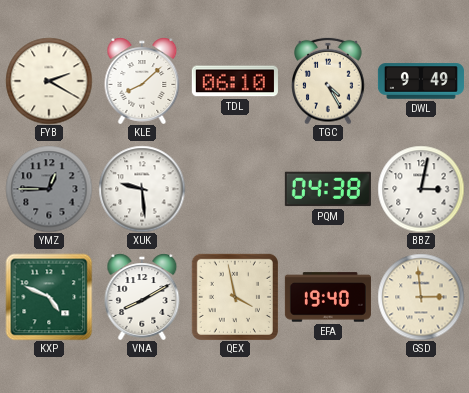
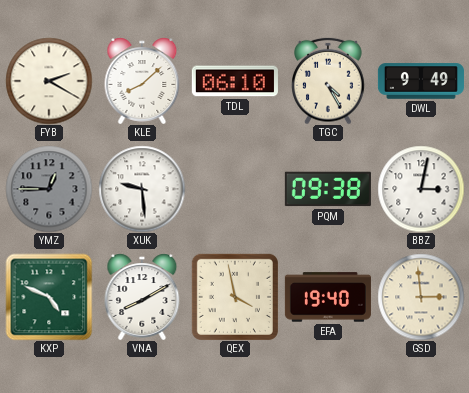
PQM: 04:38 -> 09:38
